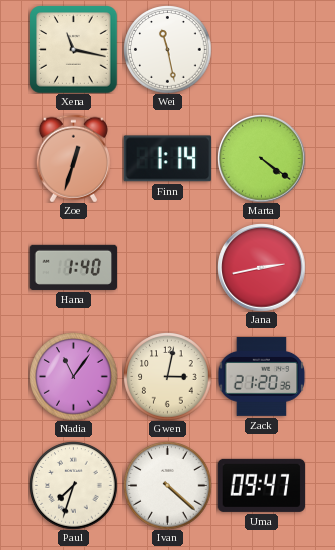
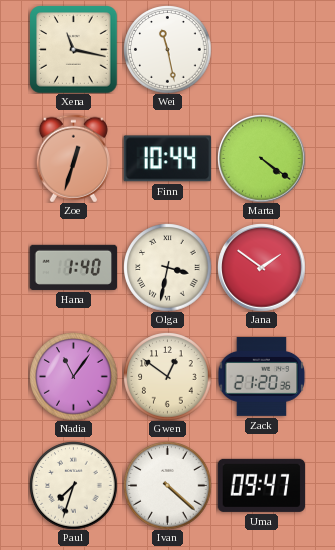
Finn: 1:14 -> 10:44
Olga: none -> 3:32
Jana: 2:43 -> 1:51
Gwen: 3:02 -> 12:51
